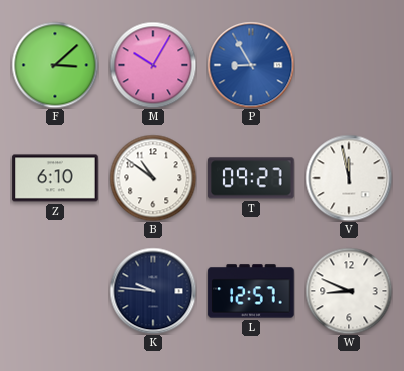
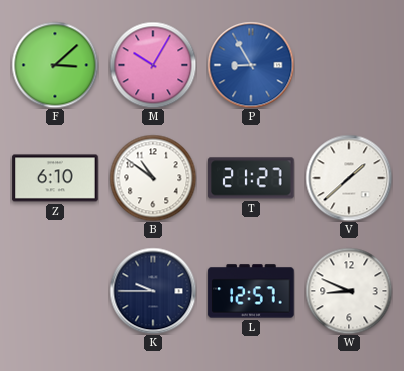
T: 09:27 -> 21:27
V: 11:58 -> 1:38
K: 9:46 -> 9:45
